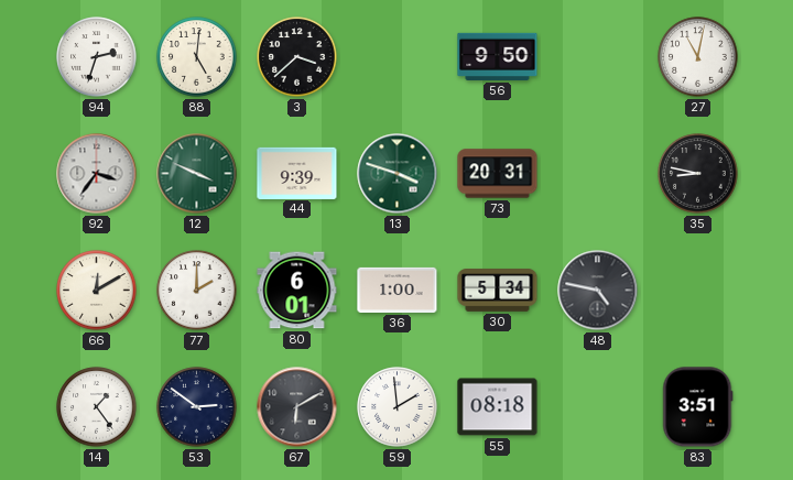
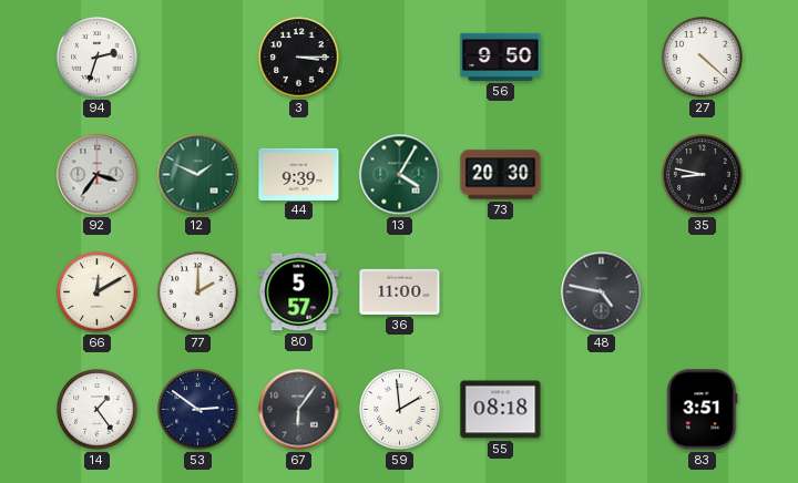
88: 5:01 -> none
3: 3:38 -> 3:15
27: 11:02 -> 4:22
12: 3:49 -> 1:49
13: 3:48 -> 4:05
73: 20:31 -> 20:30
80: 6:01 -> 5:57
36: 1:00 -> 11:00
30: 5:34 -> none
67: 6:10 -> 6:06
